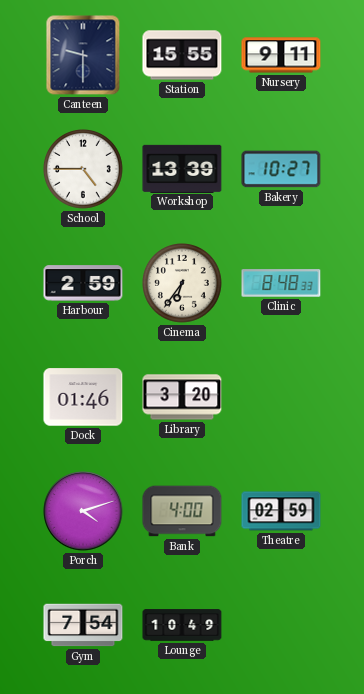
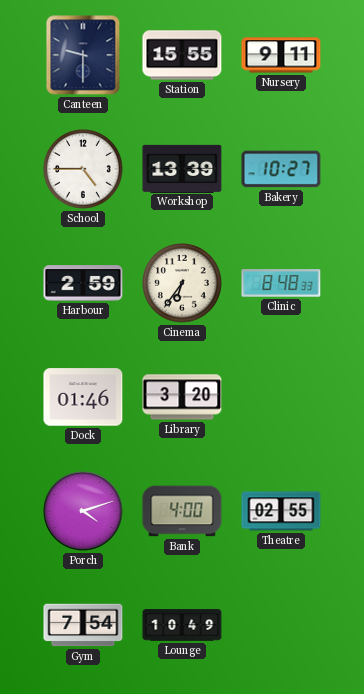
Theatre: 02:59 -> 02:55
